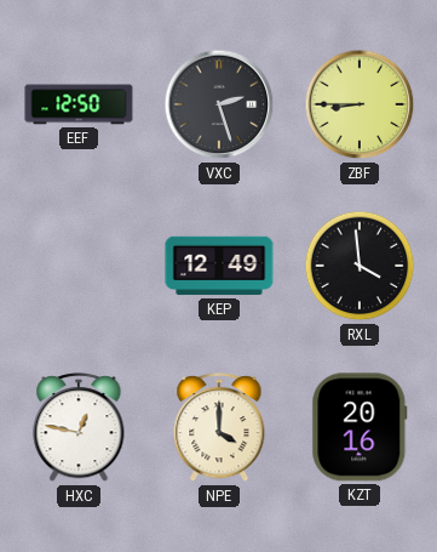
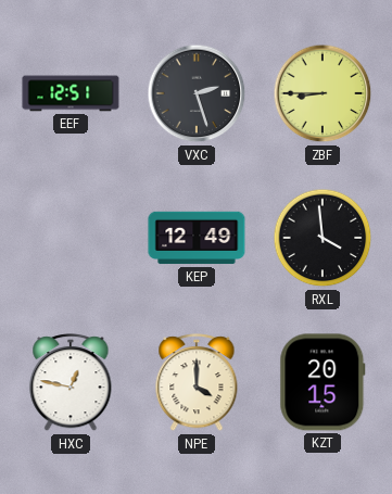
EEF: 12:50 -> 12:51
KZT: 20:16 -> 20:15
